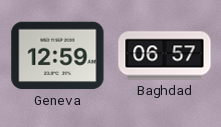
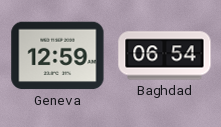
Baghdad: 06:57 -> 06:54
